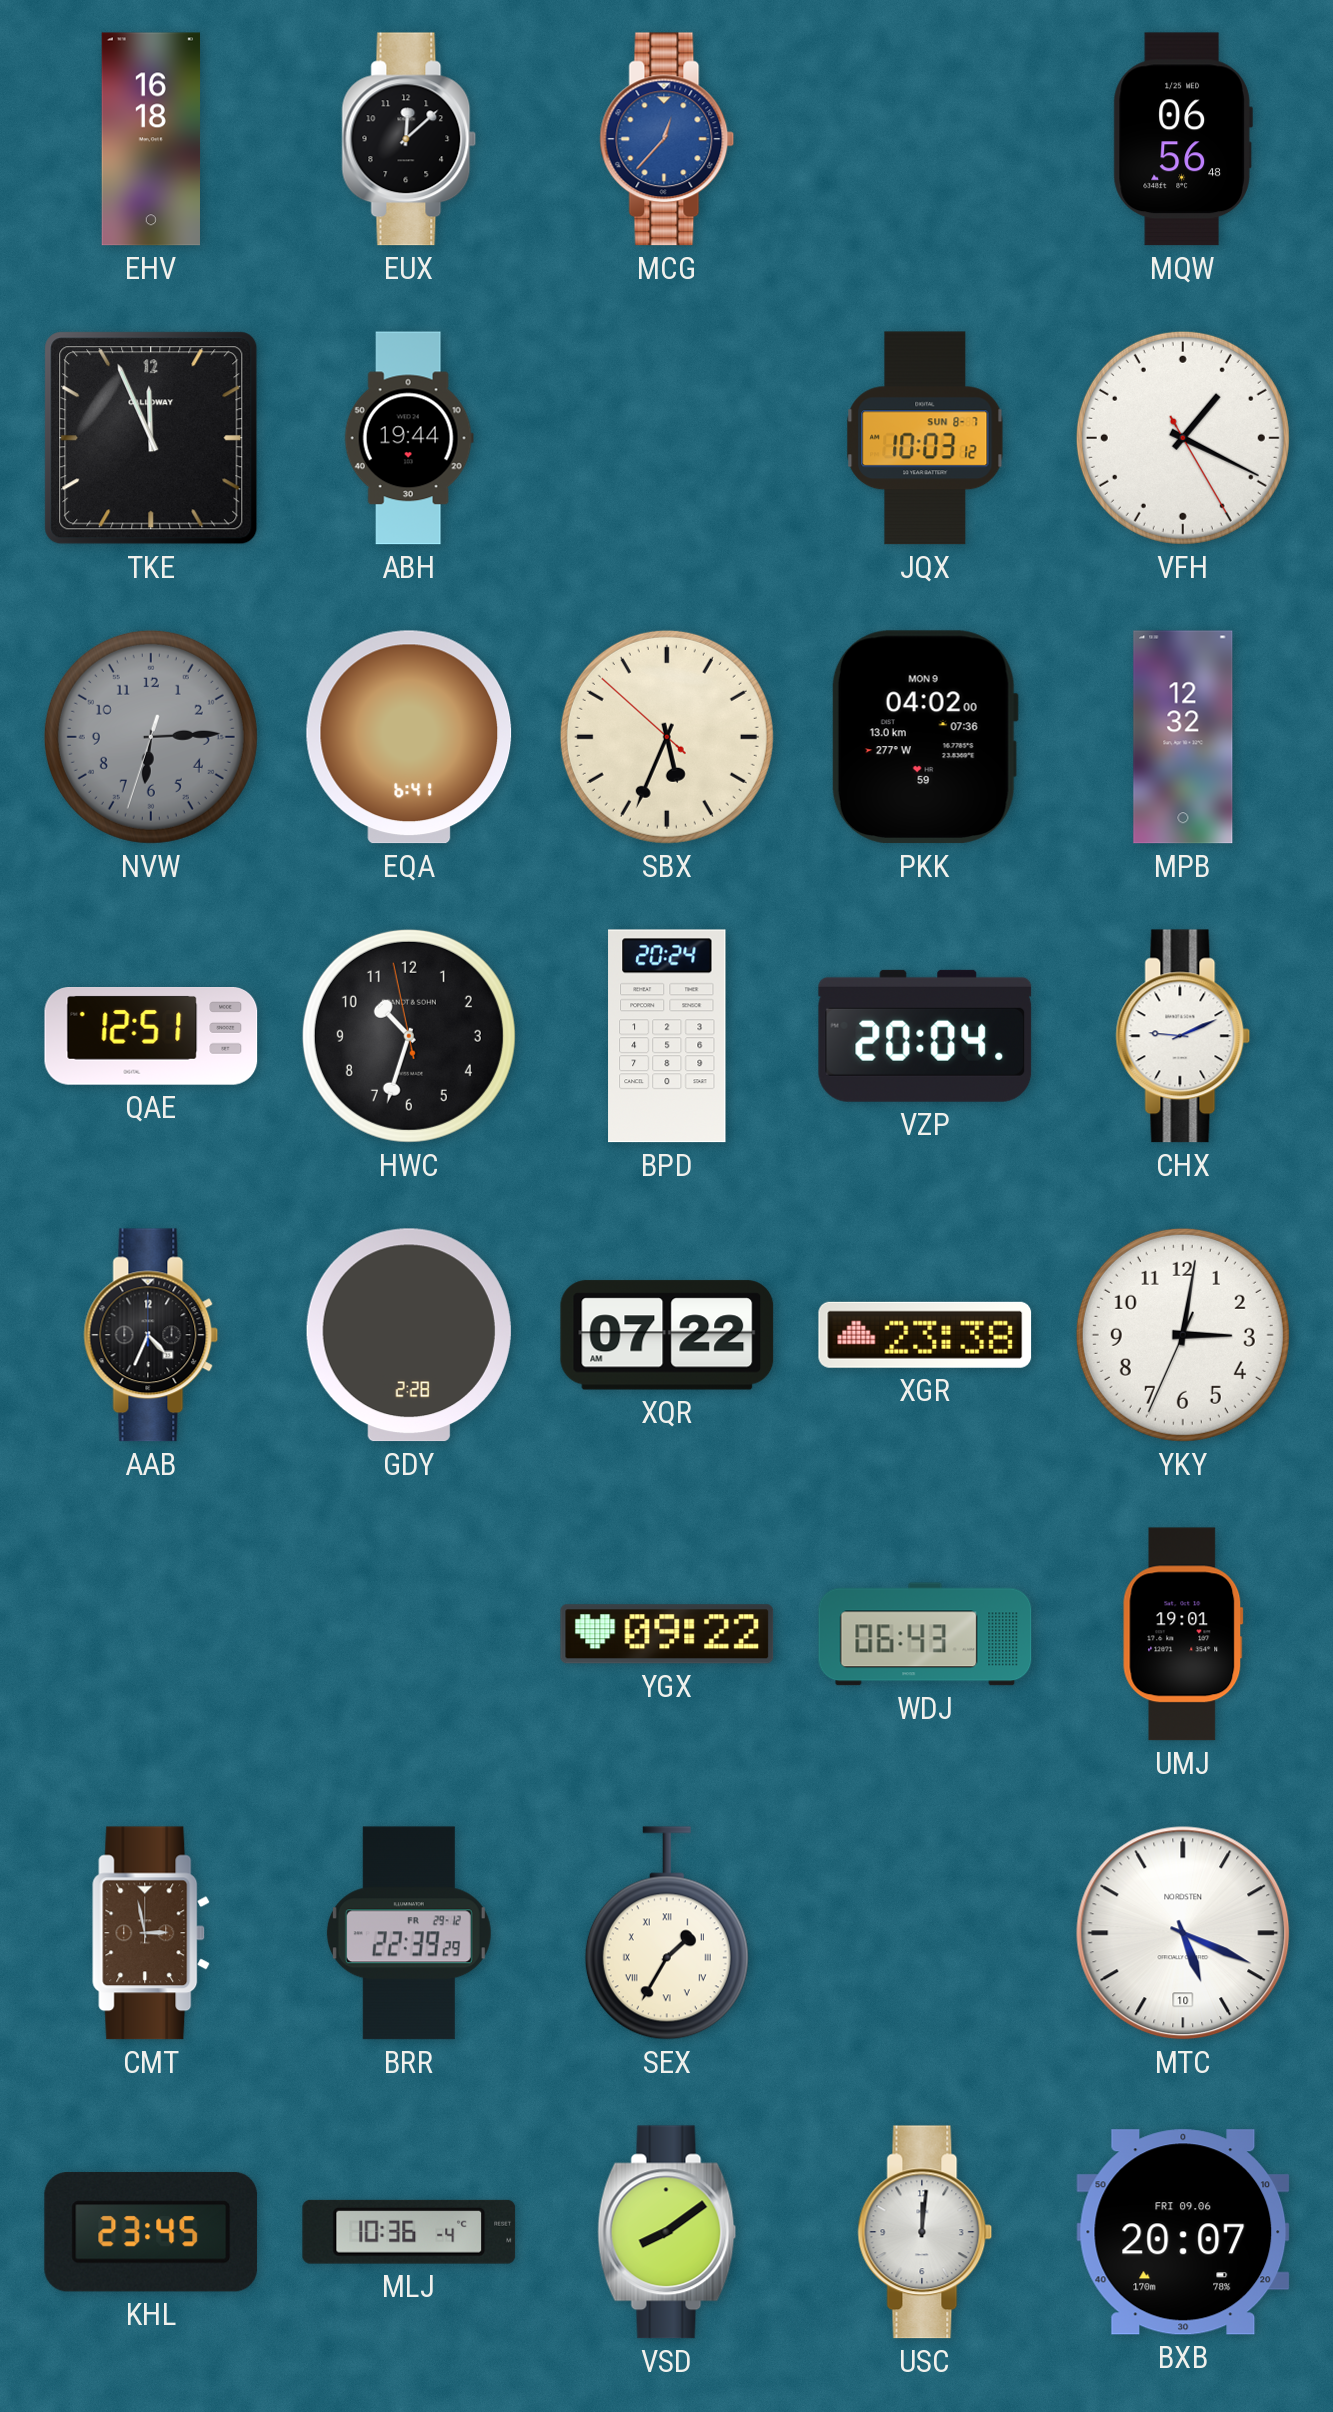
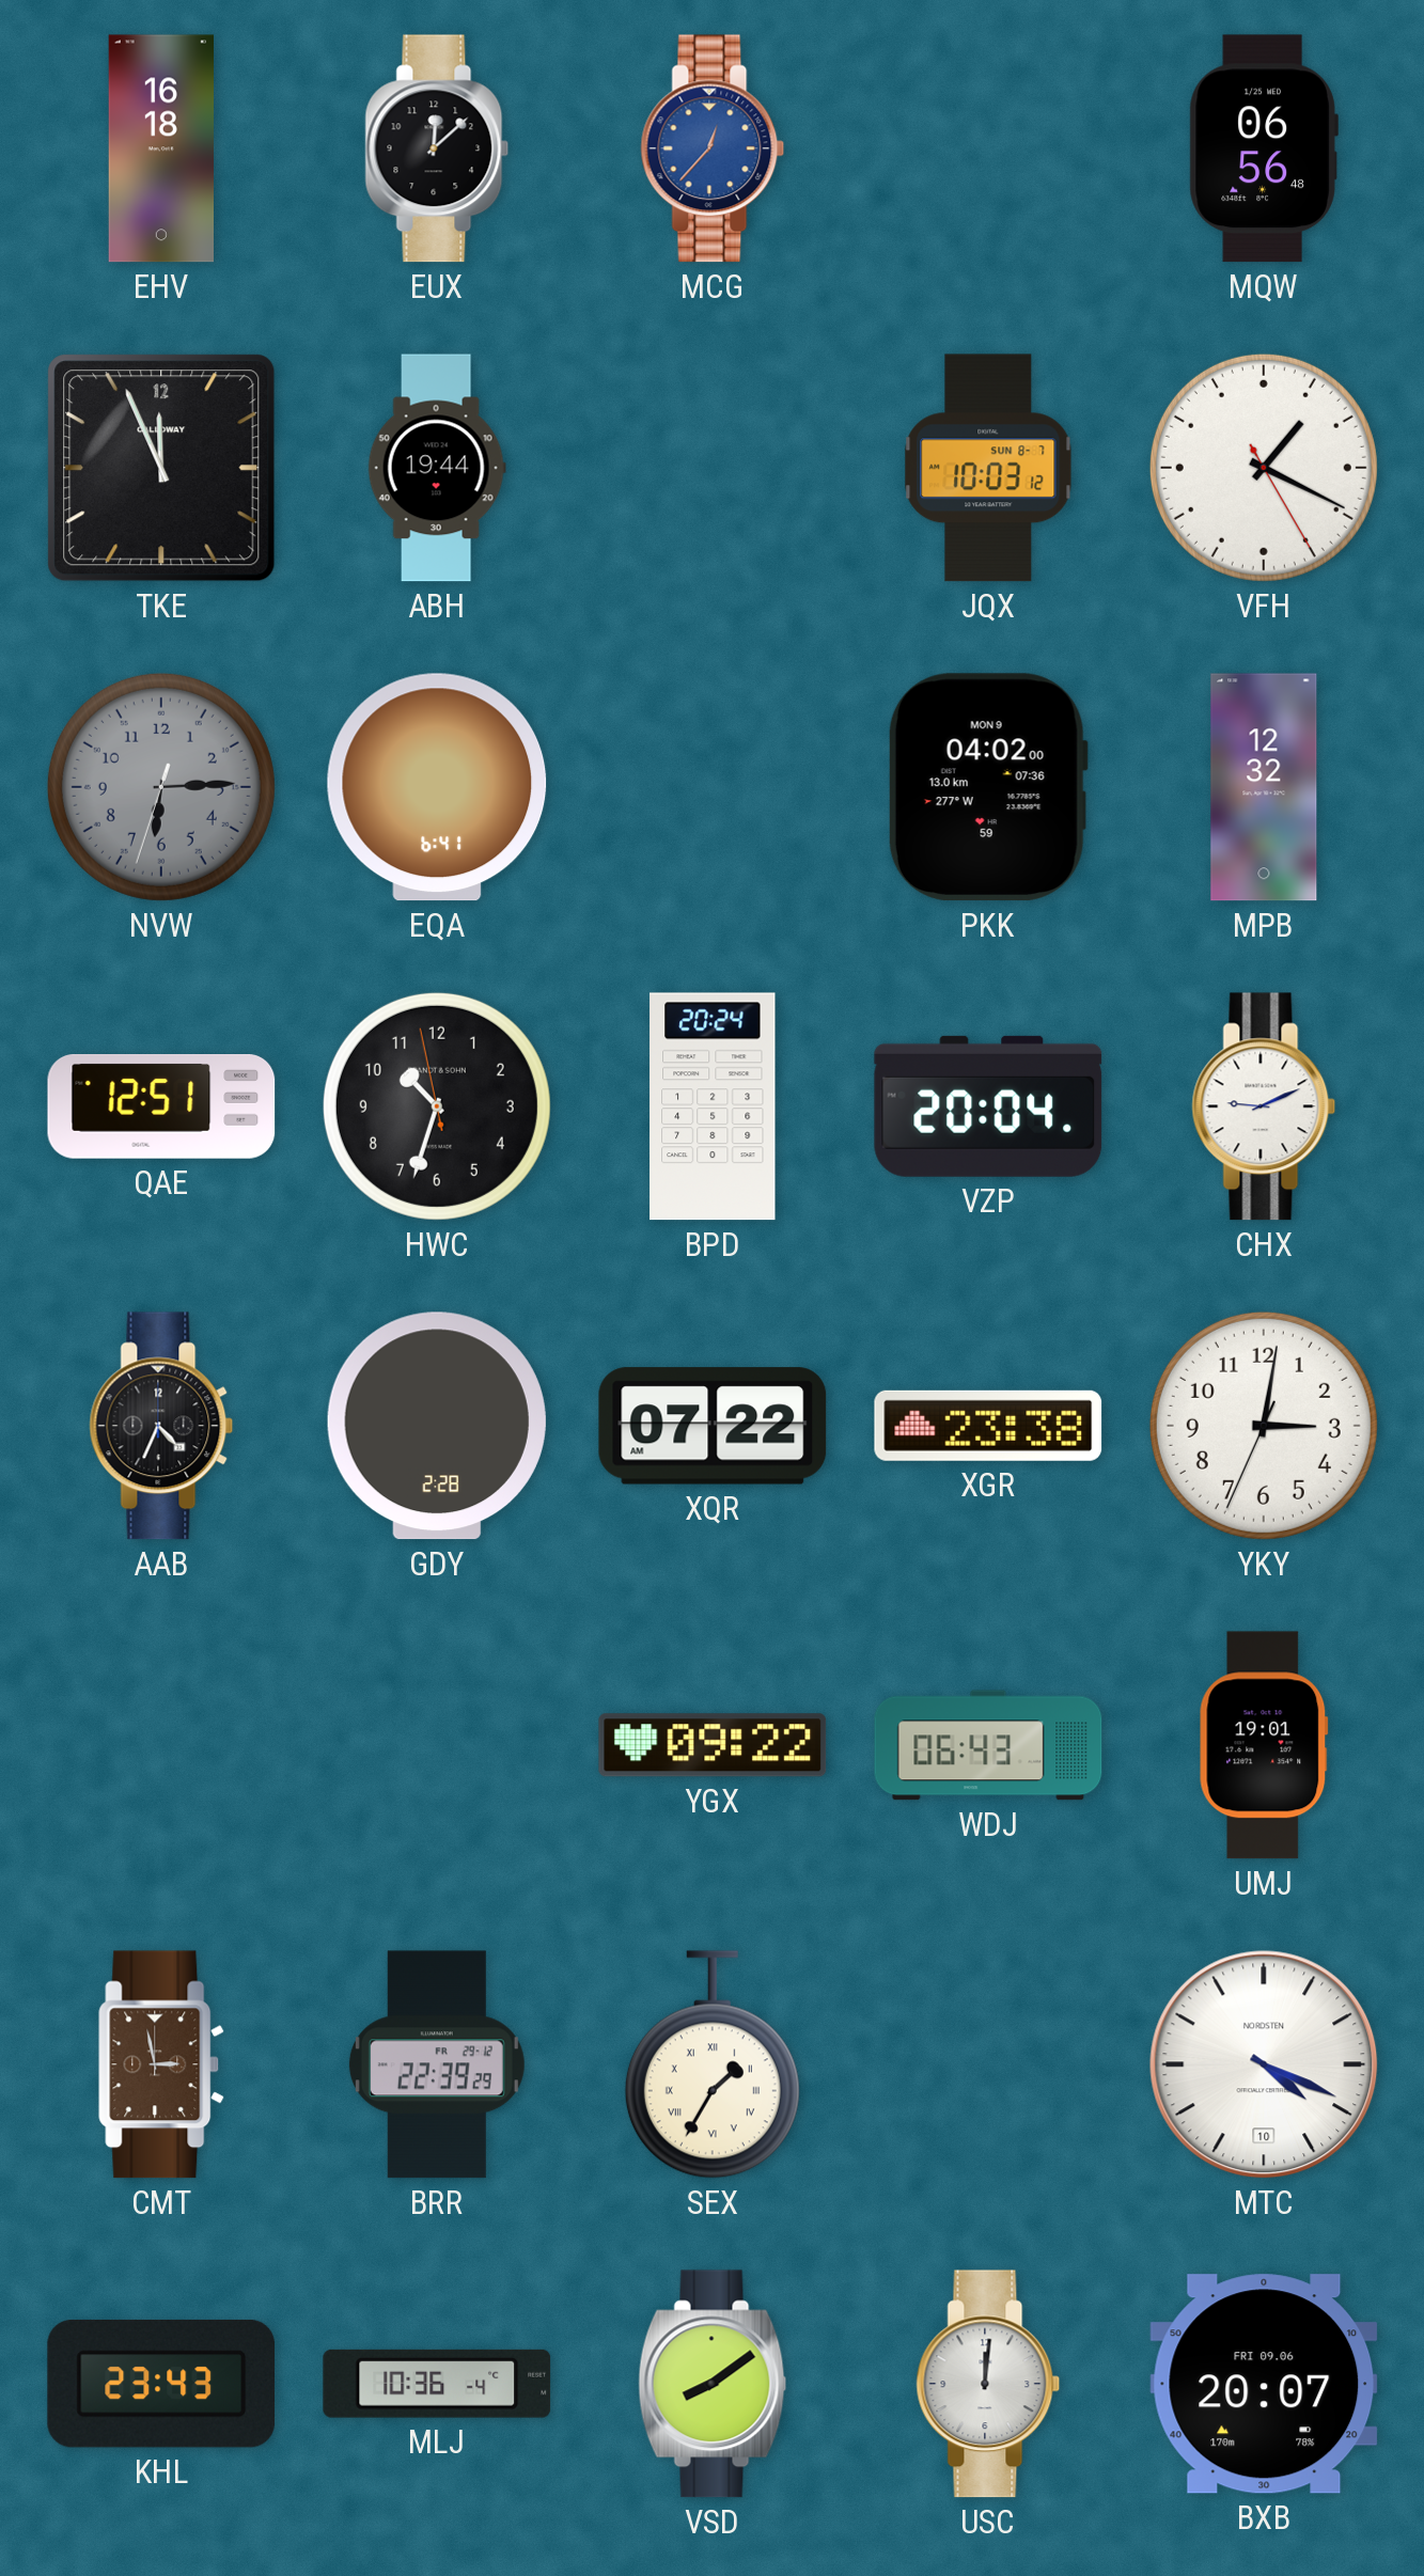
SBX: 5:33 -> none
MTC: 5:19 -> 4:19
KHL: 23:45 -> 23:43
